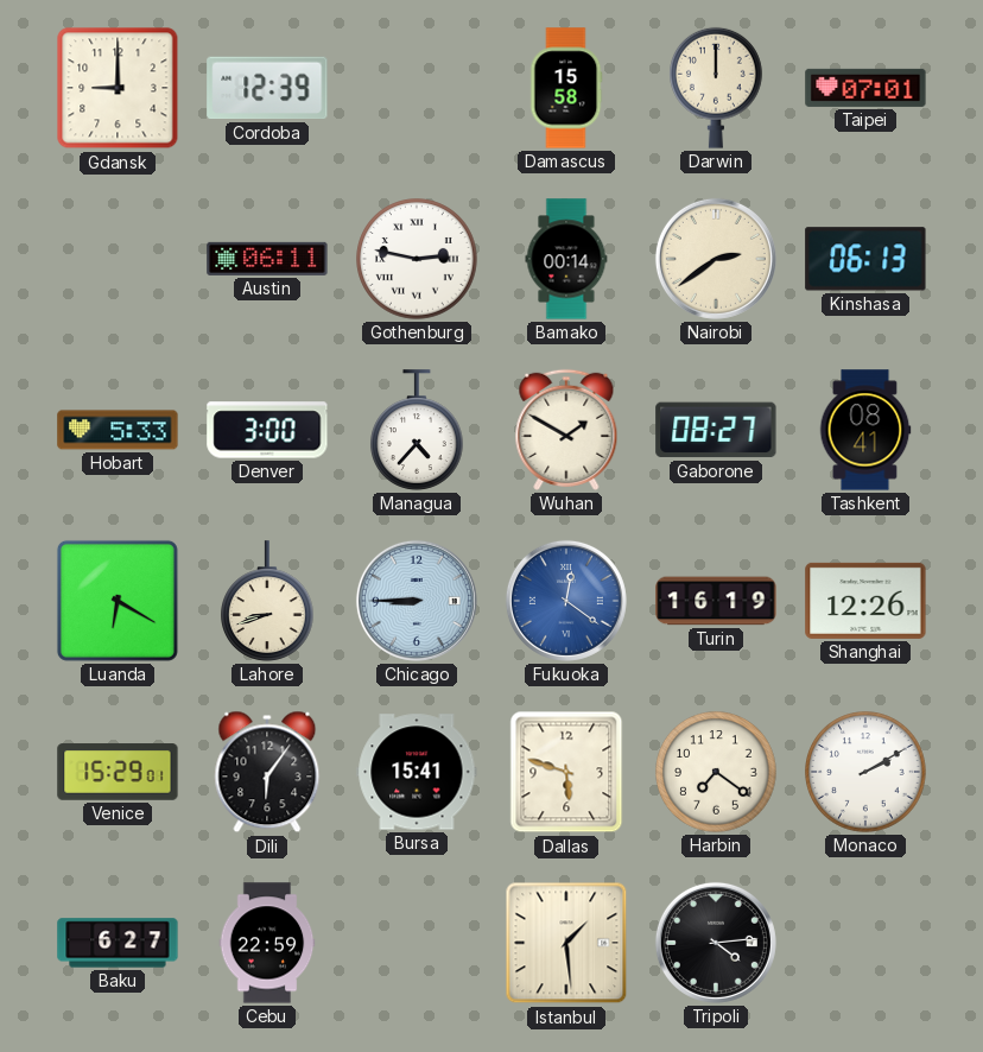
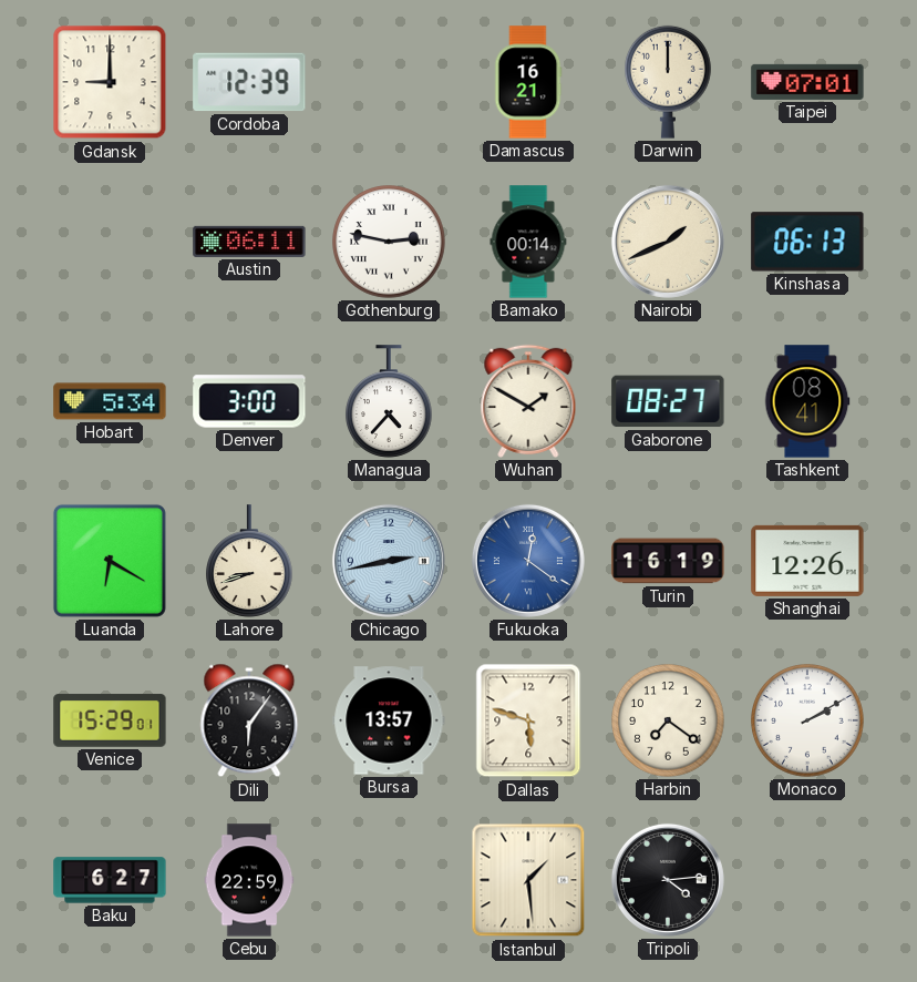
Damascus: 15:58 -> 16:21
Nairobi: 2:39 -> 1:41
Hobart: 5:33 -> 5:34
Chicago: 8:45 -> 2:43
Bursa: 15:41 -> 13:57
